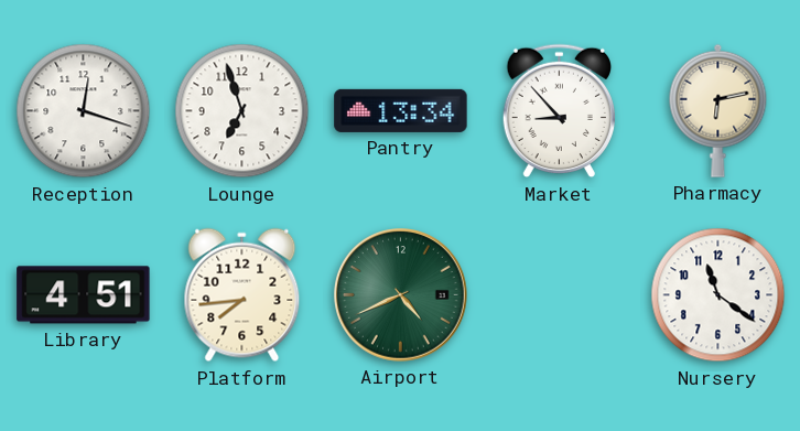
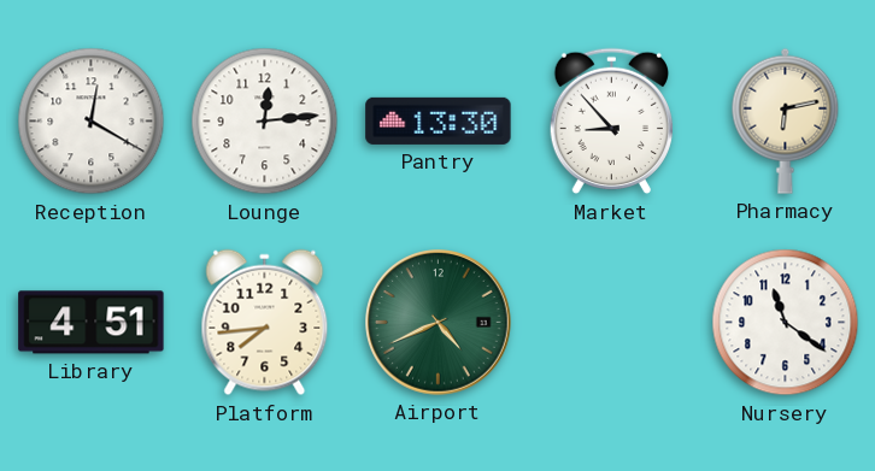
Reception: 12:18 -> 12:20
Lounge: 6:57 -> 12:14
Pantry: 13:34 -> 13:30
